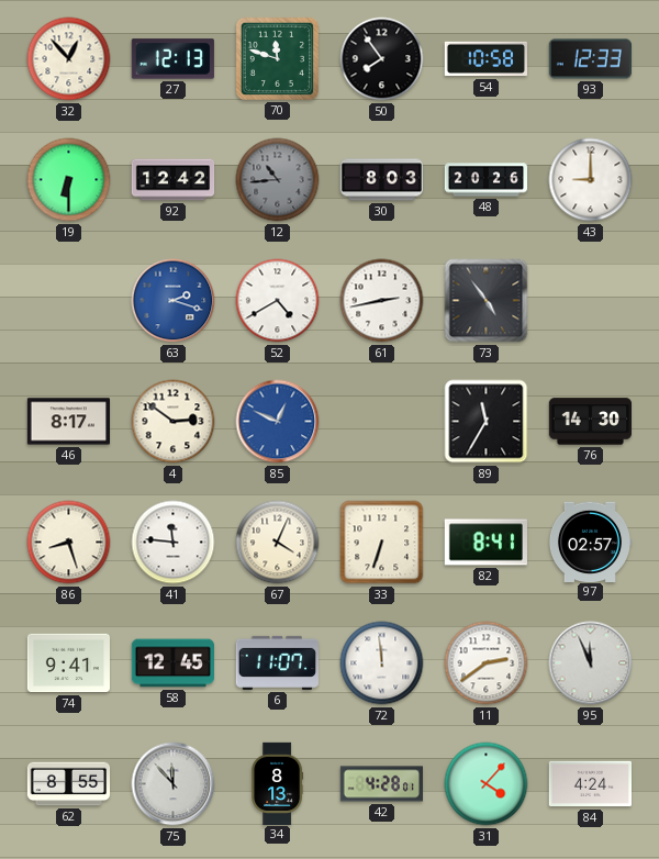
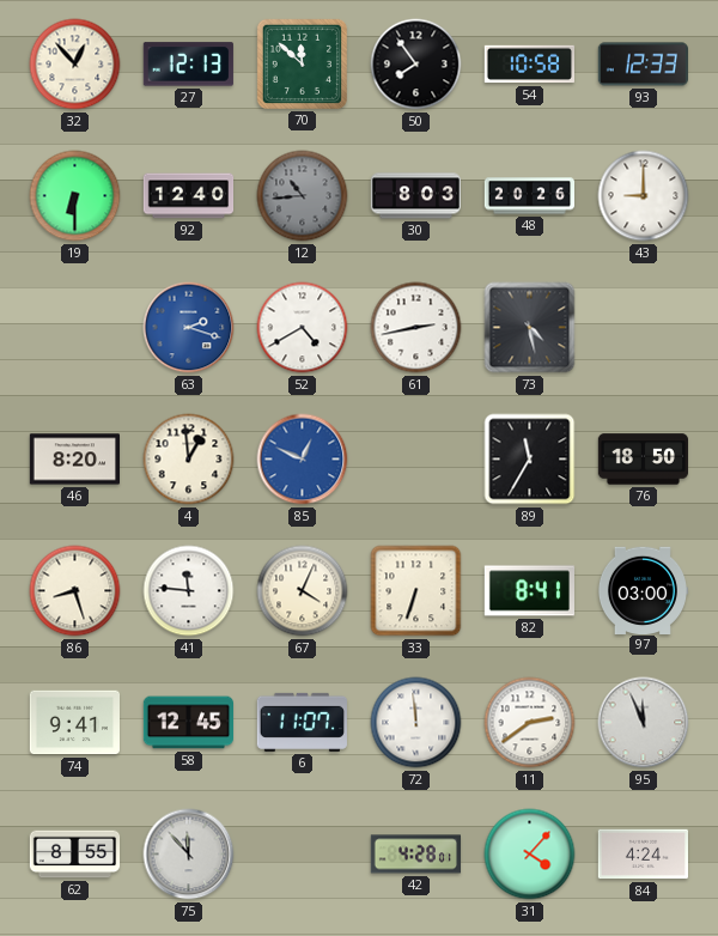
70: 11:48 -> 11:52
92: 12:42 -> 12:40
73: 4:54 -> 4:28
46: 8:17 -> 8:20
4: 2:51 -> 12:59
76: 14:30 -> 18:50
97: 02:57 -> 03:00
34: 8:13 -> none
